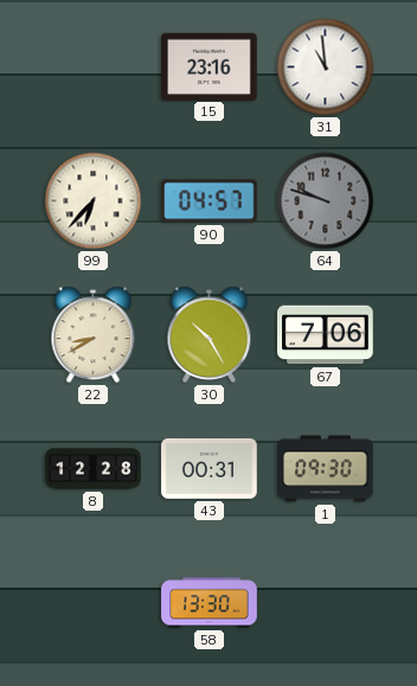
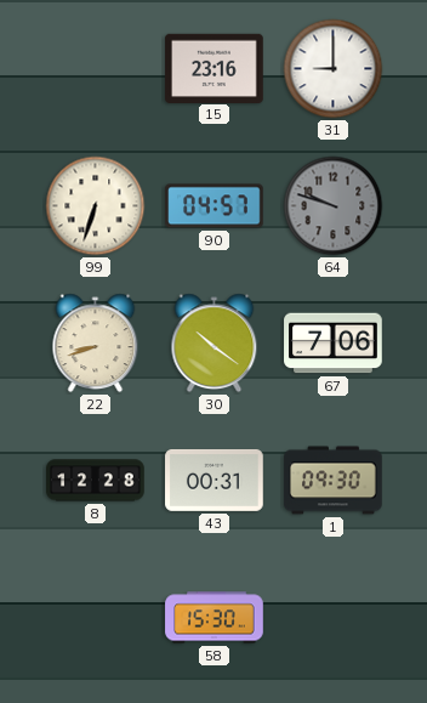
31: 10:59 -> 9:00
99: 6:37 -> 6:33
22: 8:40 -> 8:42
30: 10:25 -> 10:21
58: 13:30 -> 15:30
